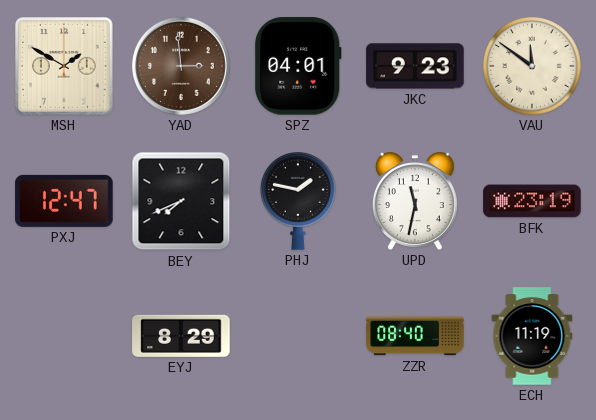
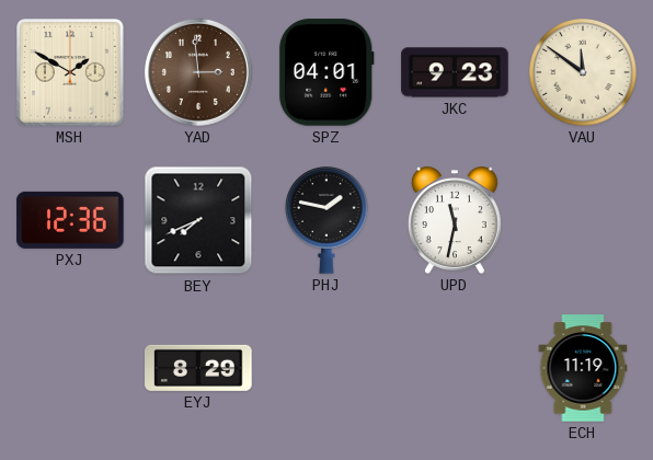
PXJ: 12:47 -> 12:36
BFK: 23:19 -> none
ZZR: 08:40 -> none
